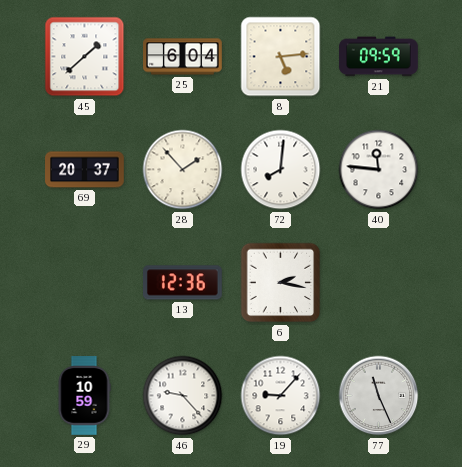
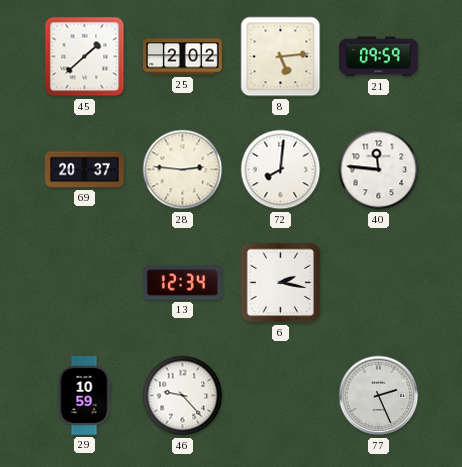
25: 6:04 -> 2:02
28: 1:53 -> 2:46
13: 12:36 -> 12:34
19: 9:07 -> none
77: 11:26 -> 2:26
